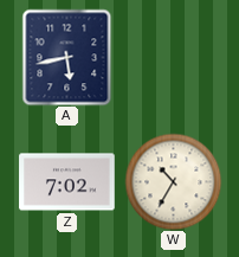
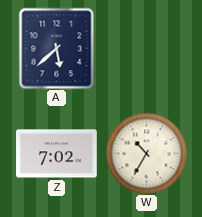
A: 5:43 -> 5:38
